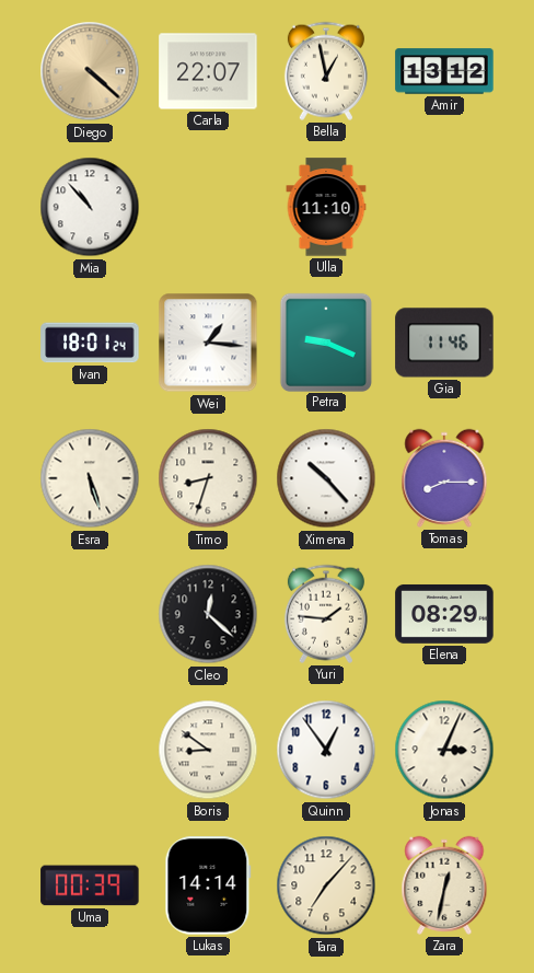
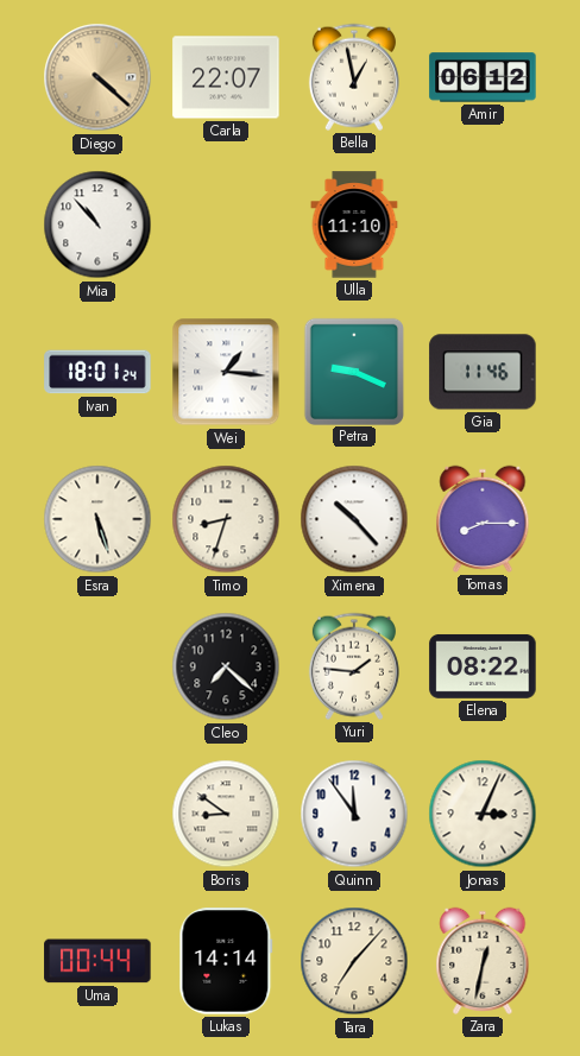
Amir: 13:12 -> 06:12
Cleo: 12:22 -> 7:22
Elena: 08:29 -> 08:22
Quinn: 12:54 -> 11:54
Uma: 00:39 -> 00:44
